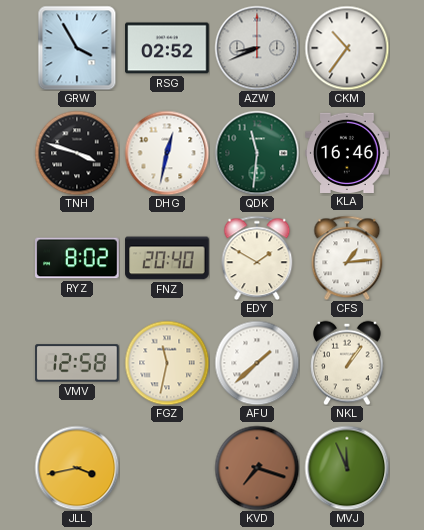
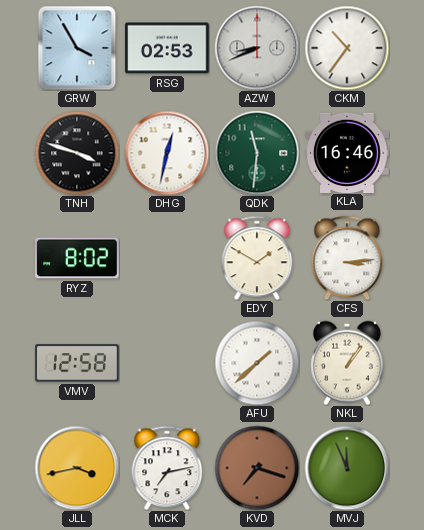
RSG: 02:52 -> 02:53
FNZ: 20:40 -> none
CFS: 1:14 -> 3:14
FGZ: 11:32 -> none
MCK: none -> 7:13
